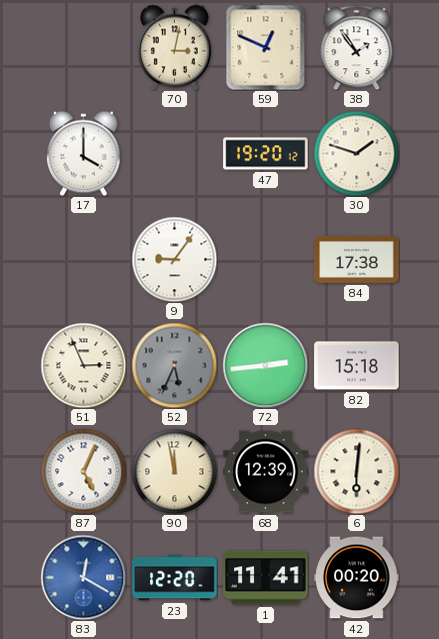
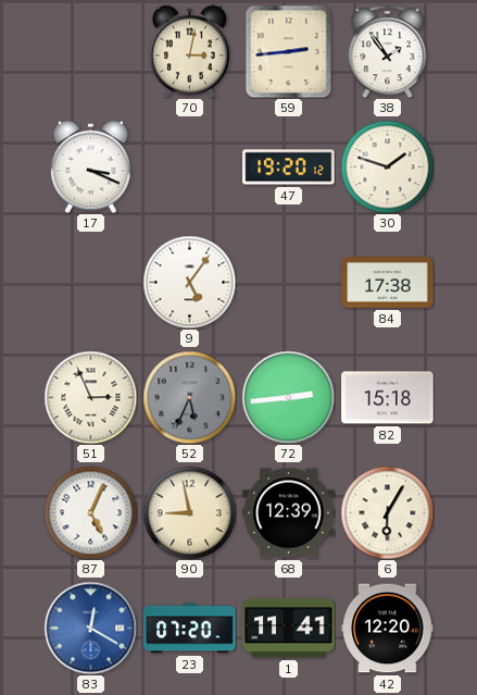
59: 12:49 -> 2:44
17: 4:00 -> 3:19
9: 9:06 -> 5:06
90: 11:58 -> 8:58
6: 6:01 -> 6:05
23: 12:20 -> 07:20
42: 00:20 -> 12:20
